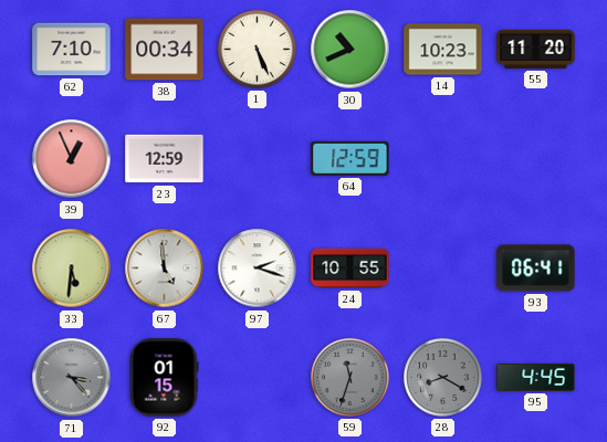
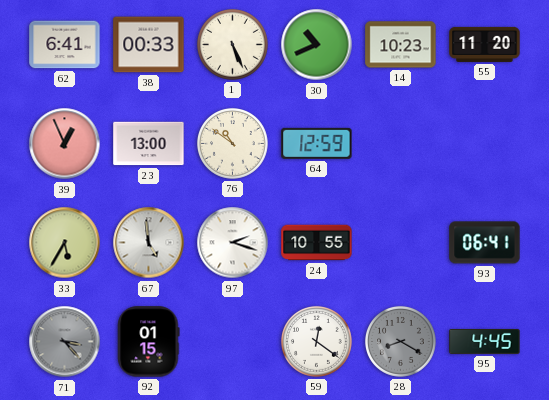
62: 7:10 -> 6:41
38: 00:34 -> 00:33
23: 12:59 -> 13:00
76: none -> 10:51
33: 5:31 -> 5:35
59: 11:33 -> 12:21
59 dial: grey -> white
